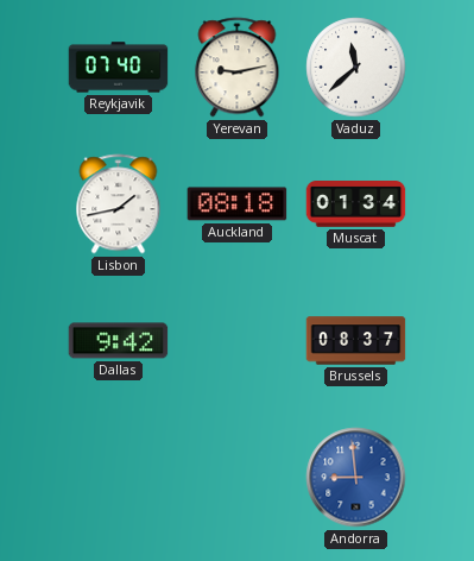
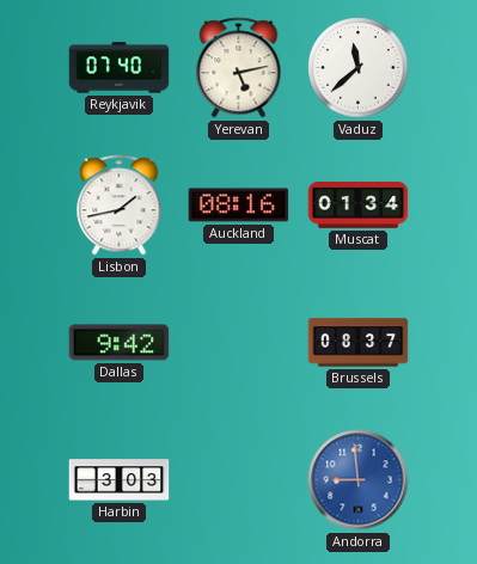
Yerevan: 9:13 -> 5:13
Auckland: 08:18 -> 08:16
Harbin: none -> 3:03
